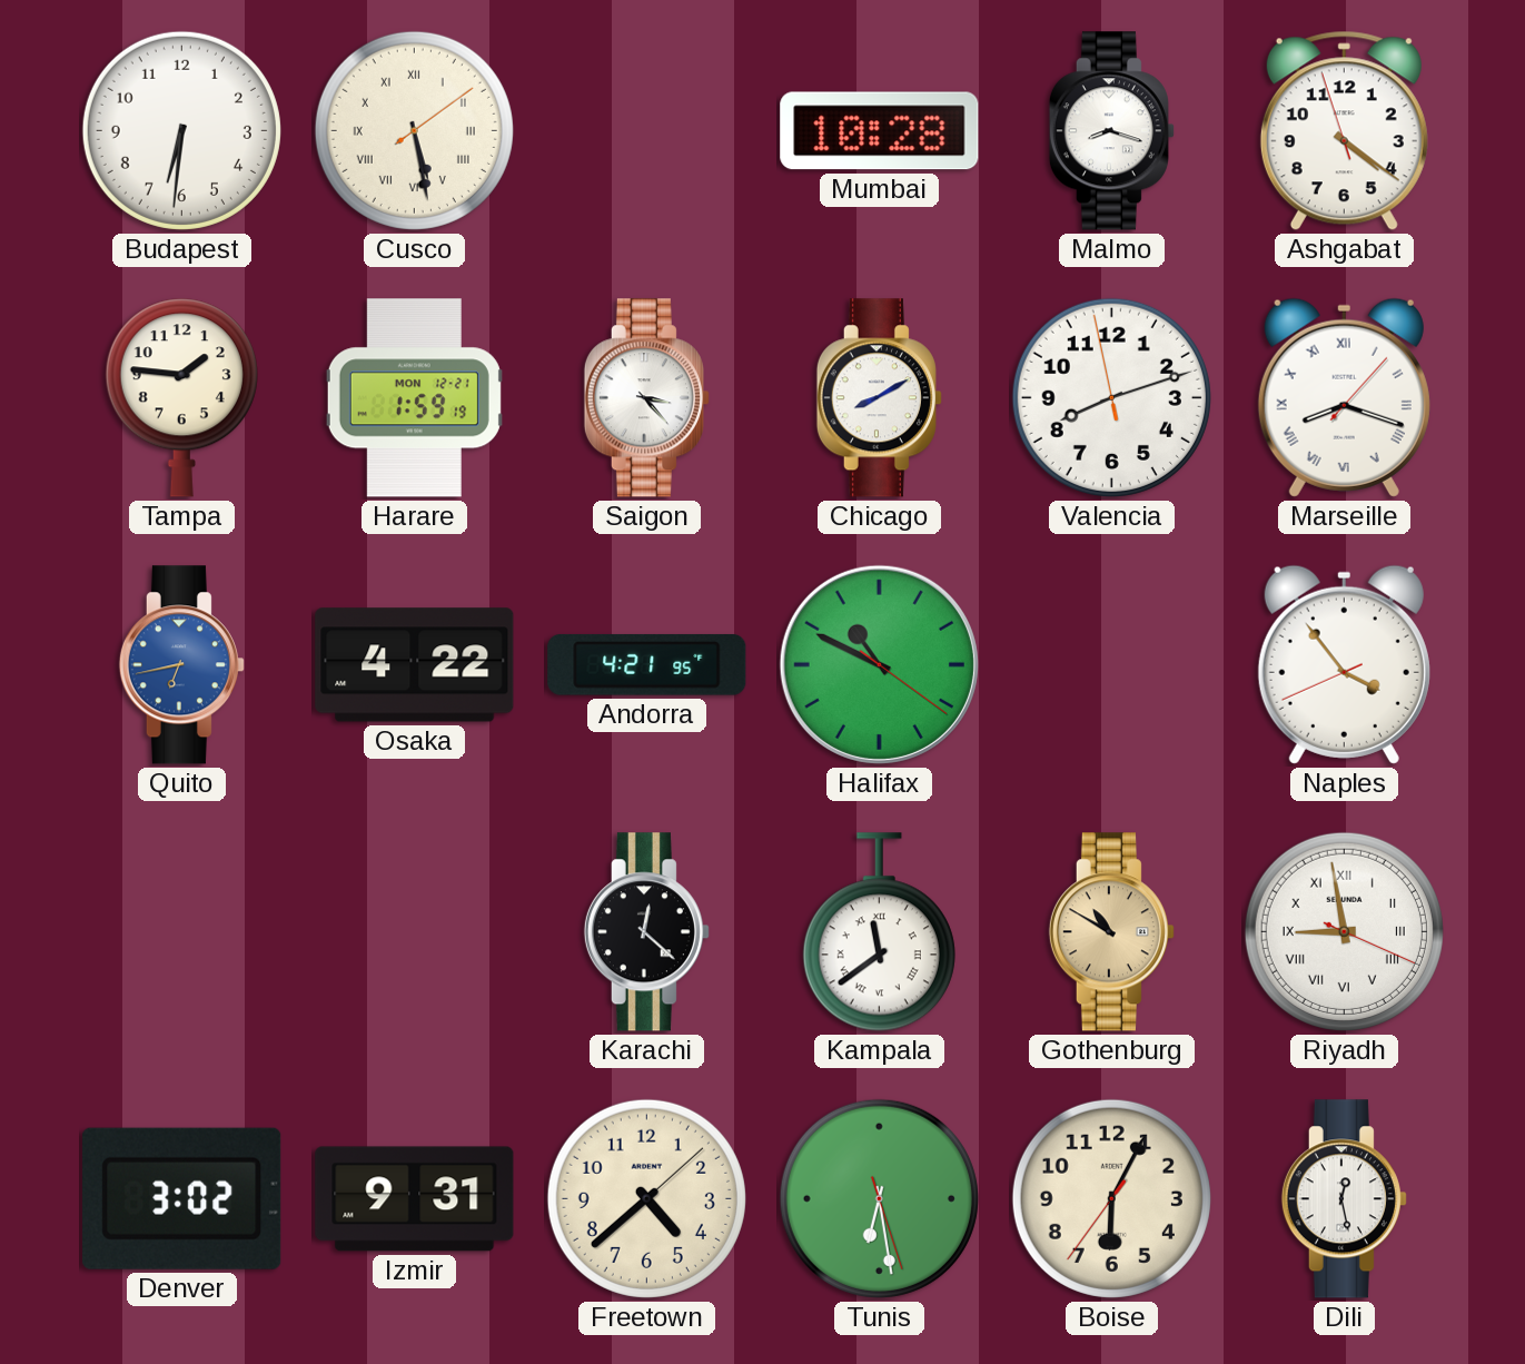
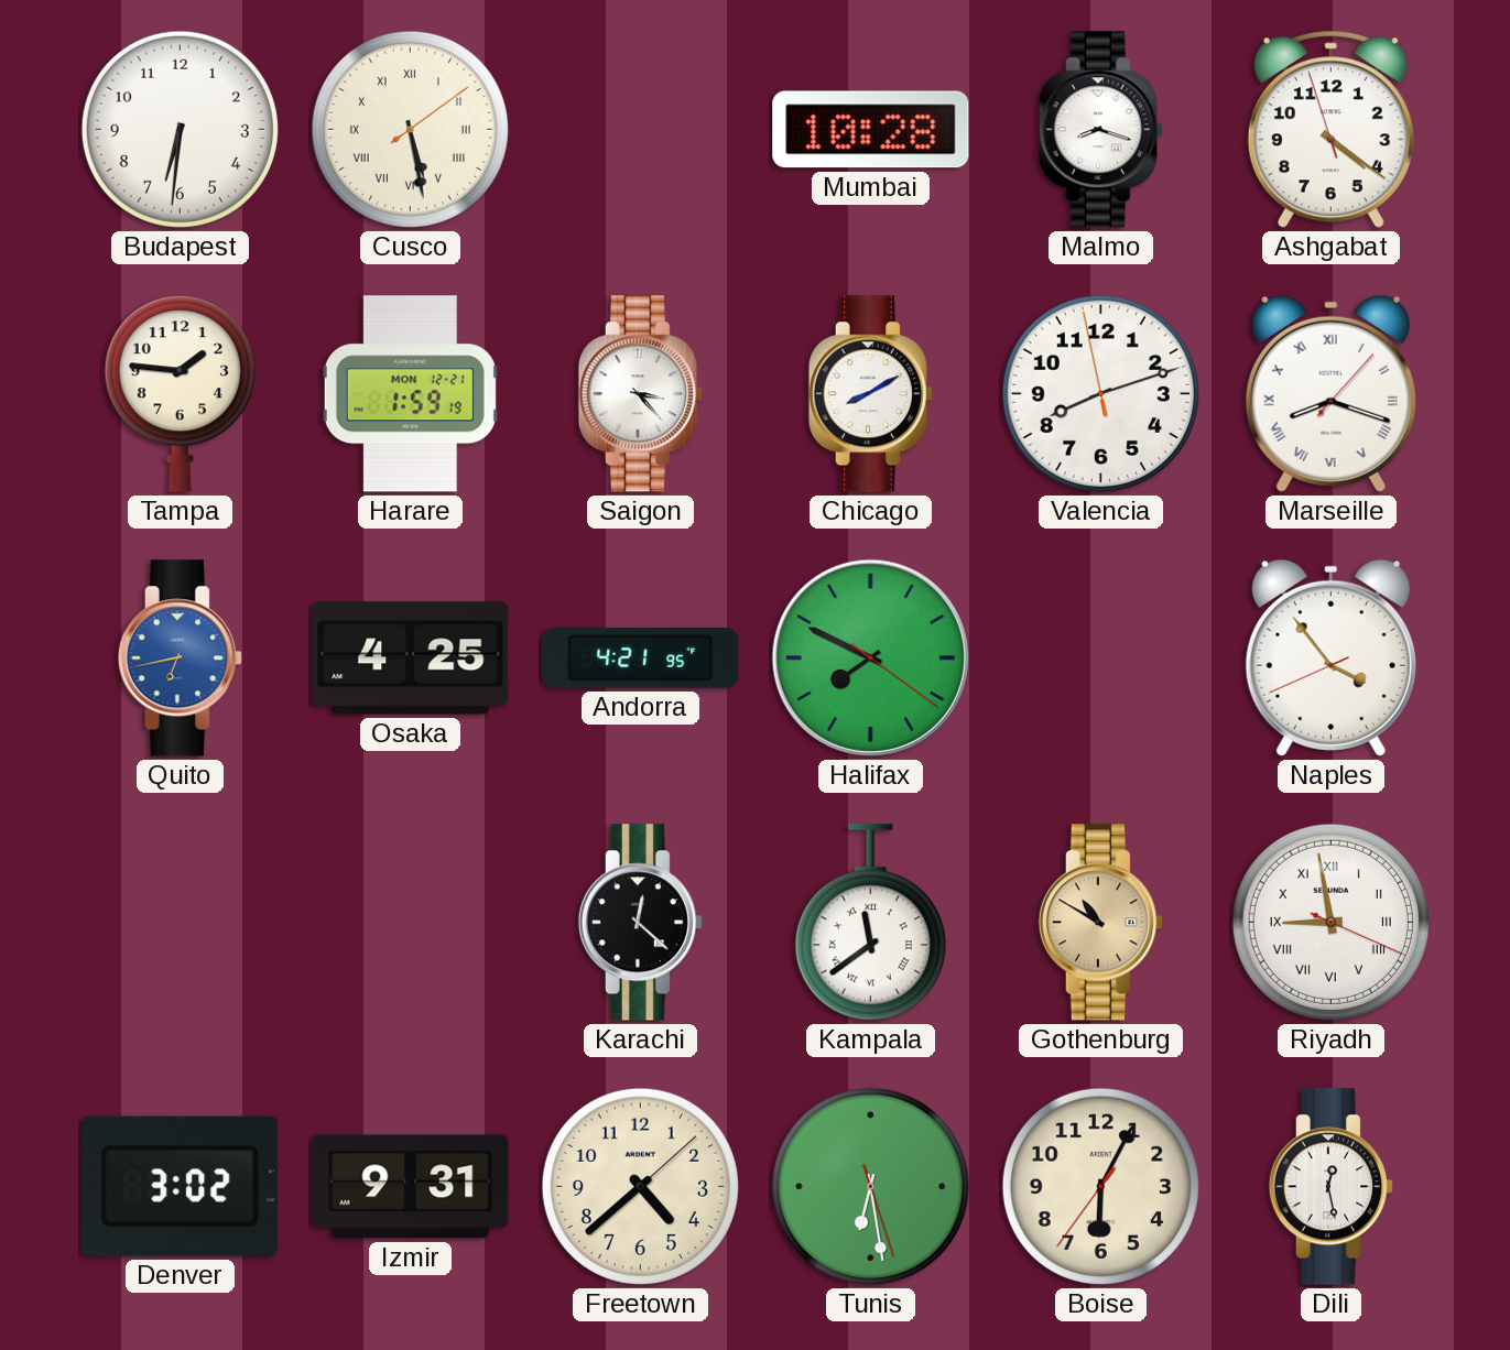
Osaka: 4:22 -> 4:25
Halifax: 10:49 -> 7:49
